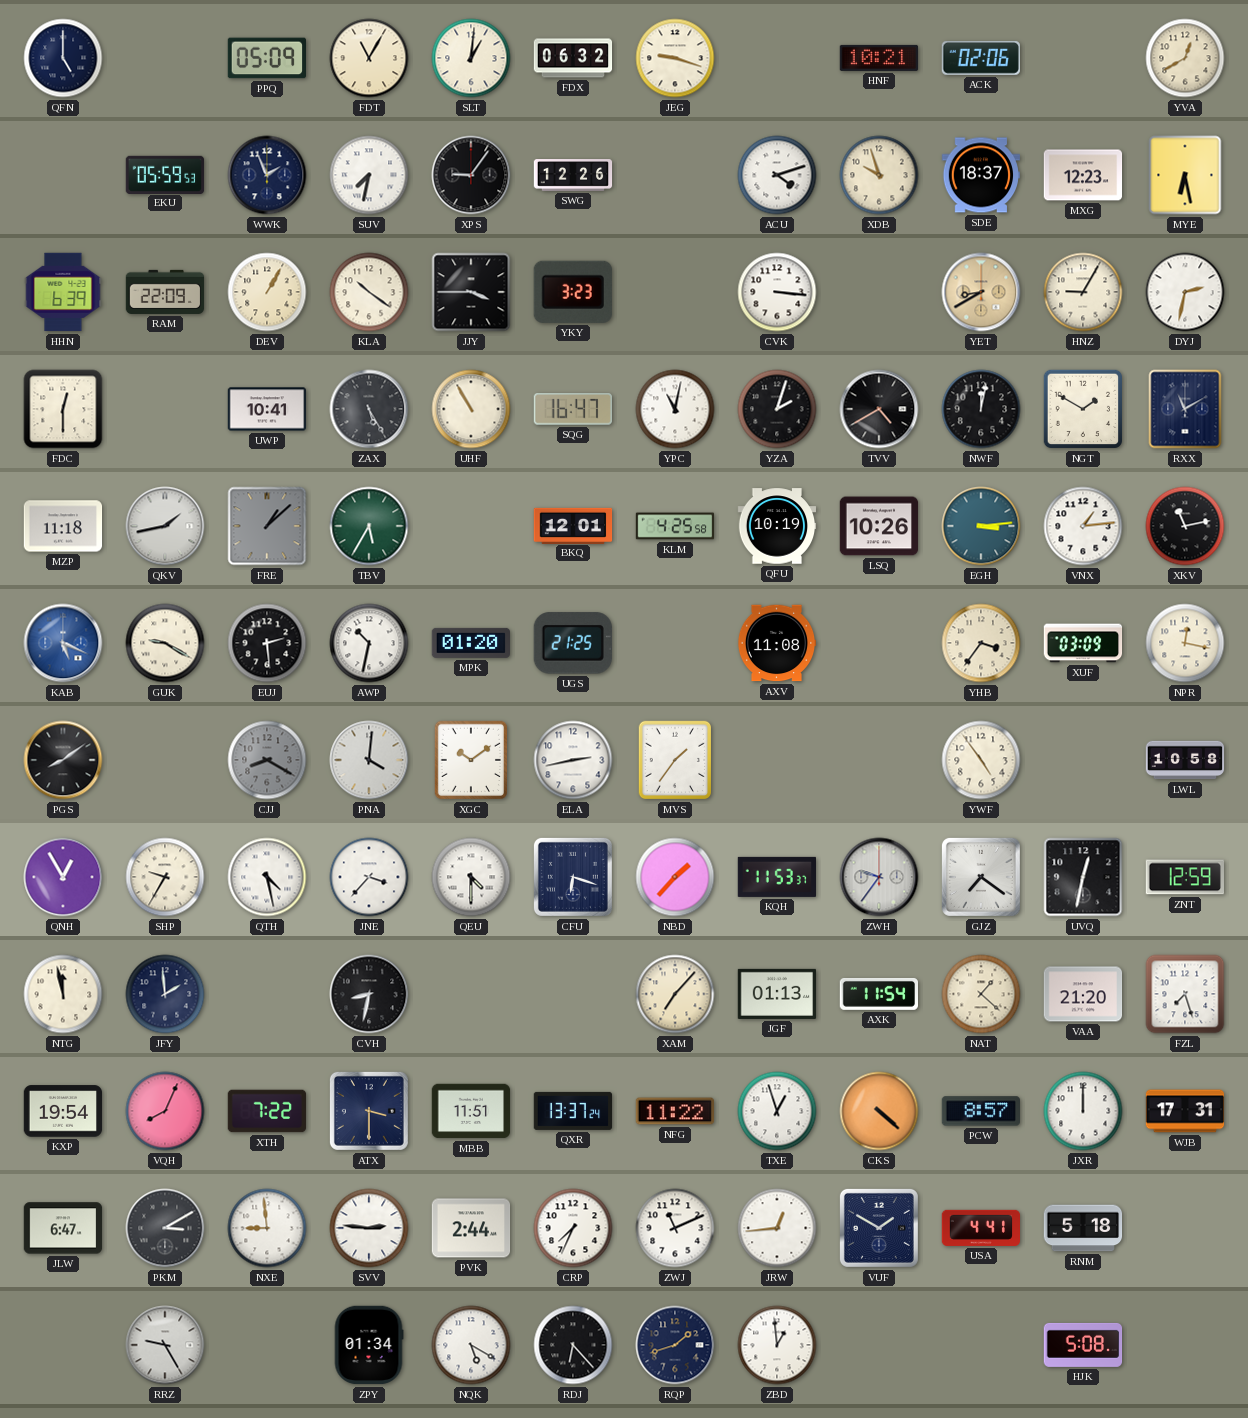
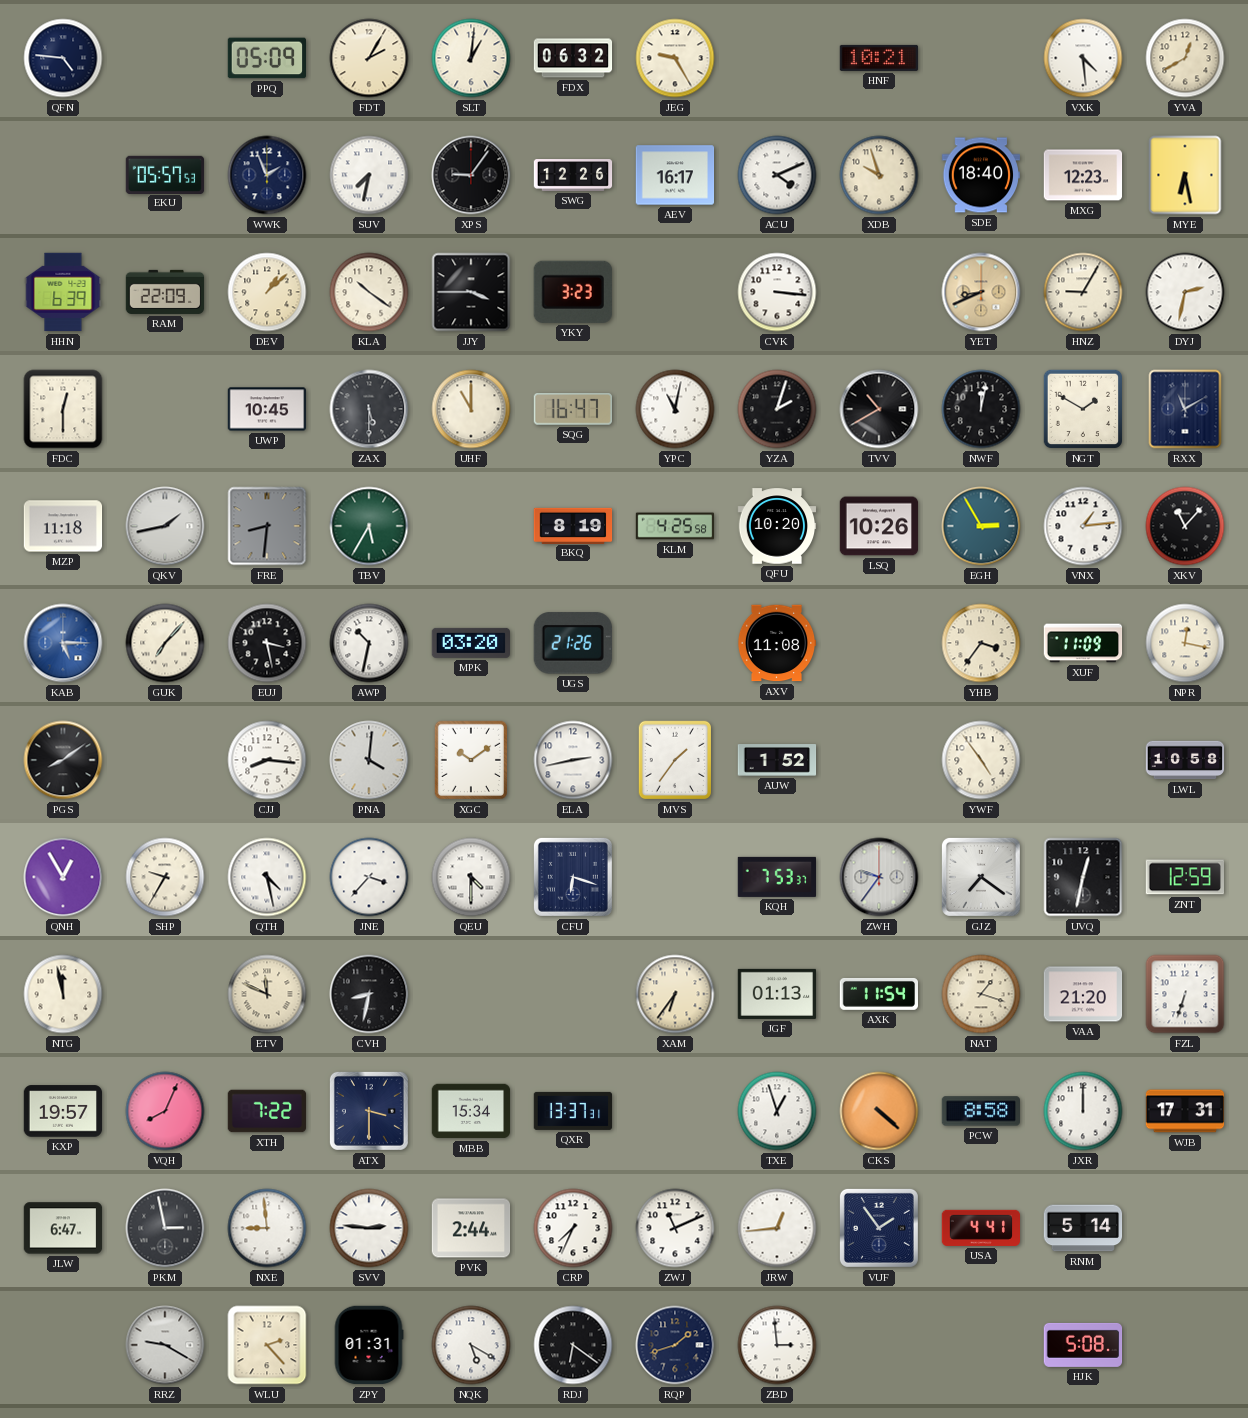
QFN: 5:00 -> 4:46
FDT: 11:05 -> 2:05
JEG: 9:18 -> 9:25
ACK: 02:06 -> none
VXK: none -> 4:29
EKU: 05:59 -> 05:57
AEV: none -> 16:17
ACU: 4:12 -> 4:11
SDE: 18:37 -> 18:40
DEV: 1:05 -> 1:08
YET: 8:40 -> 8:41
UWP: 10:41 -> 10:45
ZAX: 5:25 -> 5:30
UHF: 10:55 -> 11:00
TVV: 4:40 -> 10:40
FRE: 1:08 -> 8:31
BKQ: 12:01 -> 8:19
QFU: 10:19 -> 10:20
EGH: 3:14 -> 2:55
XKV: 11:13 -> 11:07
KAB: 5:19 -> 5:15
GUK: 9:20 -> 7:07
EUJ: 2:29 -> 3:28
MPK: 01:20 -> 03:20
UGS: 21:25 -> 21:26
XUF: 03:09 -> 11:09
CJJ: 8:20 -> 8:16
CJJ dial: grey -> white
AUW: none -> 1:52
NBD: 1:37 -> none
KQH: 11:53 -> 7:53
JFY: 1:59 -> none
ETV: none -> 11:49
XAM: 7:07 -> 6:36
NAT: 1:22 -> 1:18
FZL: 7:27 -> 6:33
KXP: 19:54 -> 19:57
MBB: 11:51 -> 15:34
QXR: 13:37:24 -> 13:37:31
NFG: 11:22 -> none
PCW: 8:57 -> 8:58
PKM: 3:10 -> 2:58
VUF: 1:50 -> 1:54
RNM: 5:18 -> 5:14
RRZ: 9:25 -> 9:20
WLU: none -> 2:23
ZPY: 01:34 -> 01:31
RDJ: 6:23 -> 6:21
ZBD: 12:59 -> 2:59
